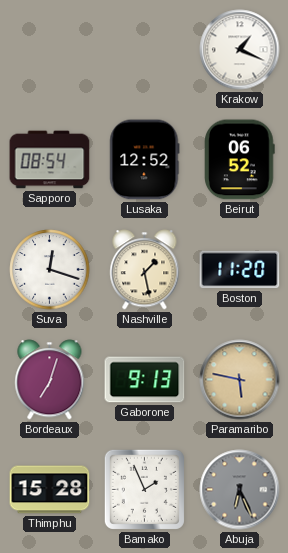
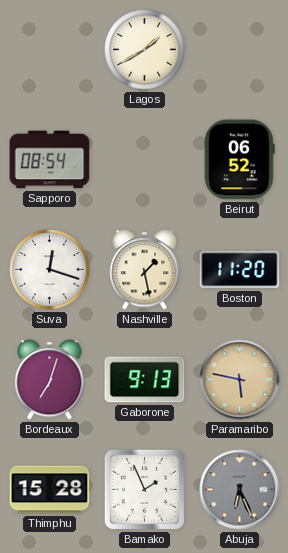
Lagos: none -> 1:40
Krakow: 1:19 -> none
Lusaka: 12:52 -> none
